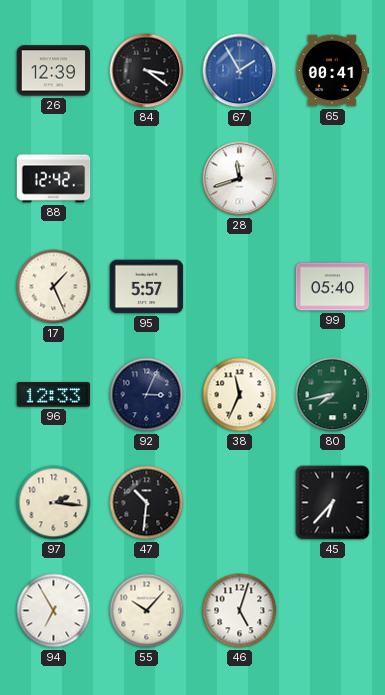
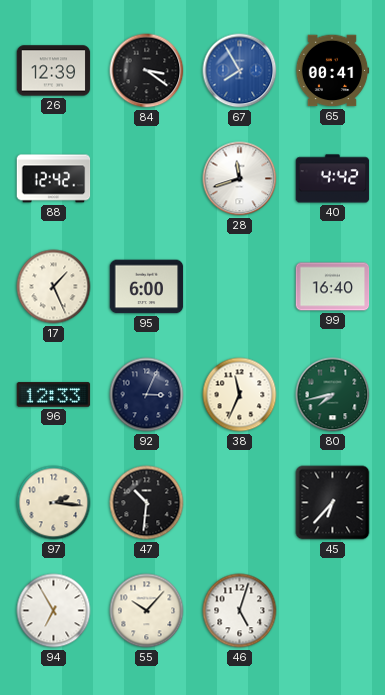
67: 1:55 -> 7:55
40: none -> 4:42
95: 5:57 -> 6:00
99: 05:40 -> 16:40
